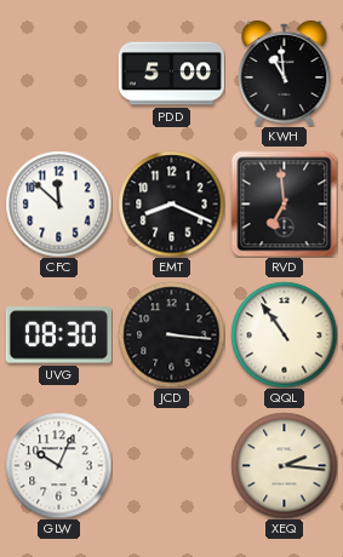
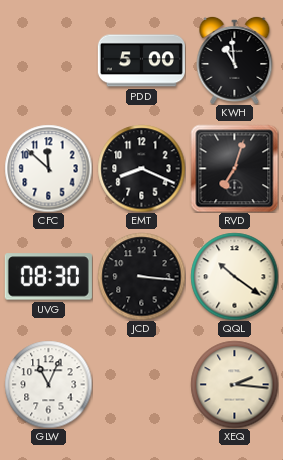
RVD: 6:59 -> 7:03
QQL: 10:54 -> 10:21
GLW: 10:04 -> 11:04
